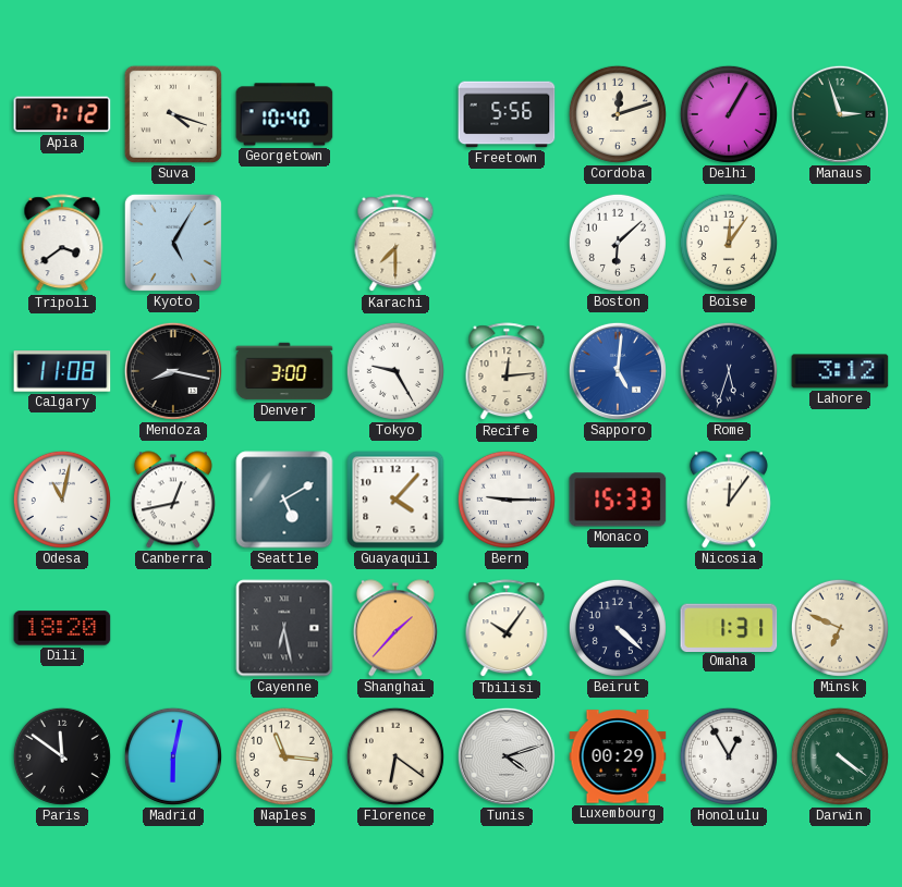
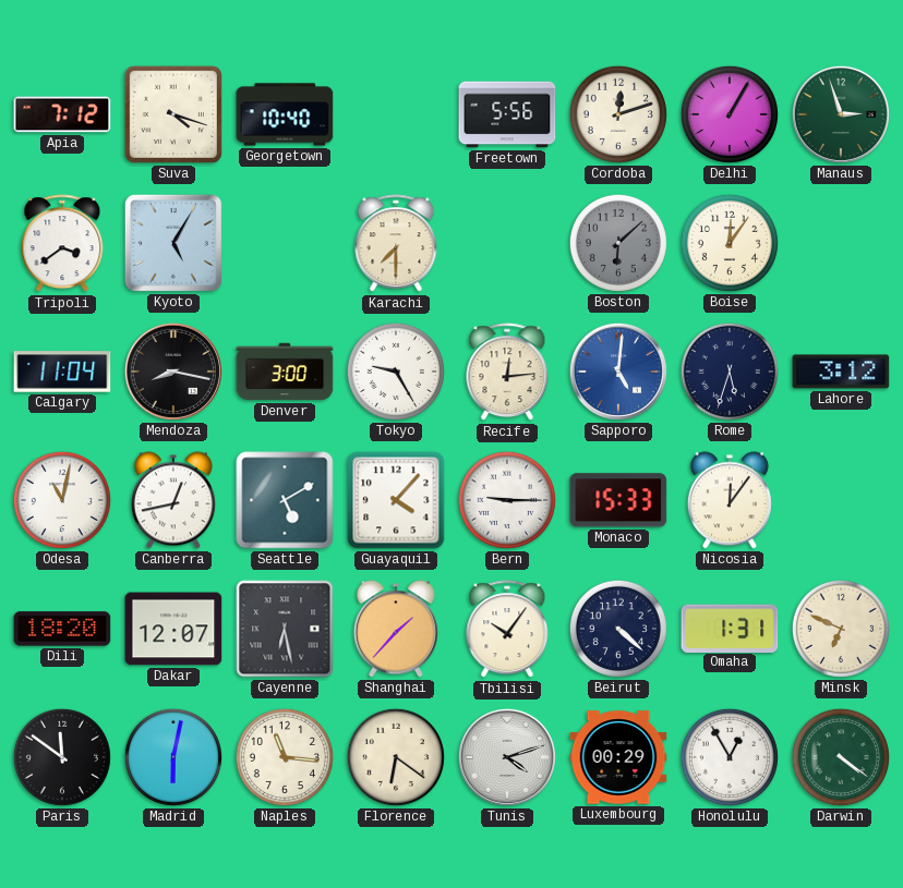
Boston dial: white -> grey
Calgary: 11:08 -> 11:04
Dakar: none -> 12:07
